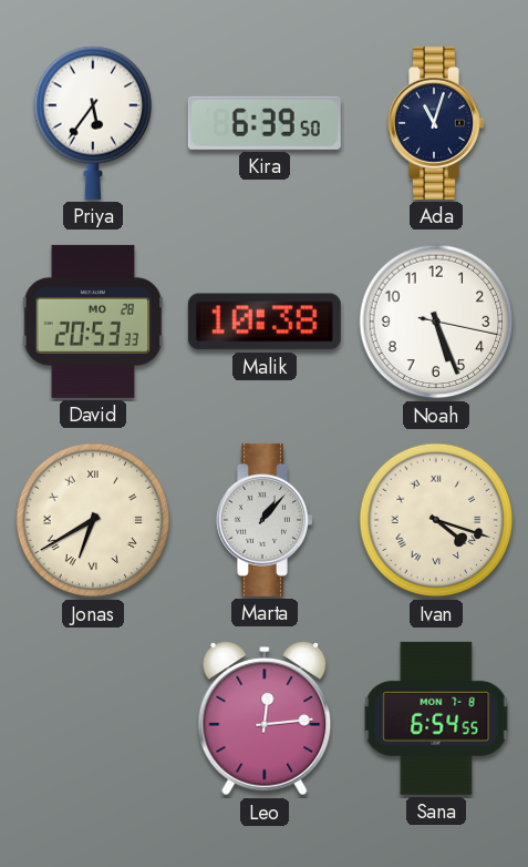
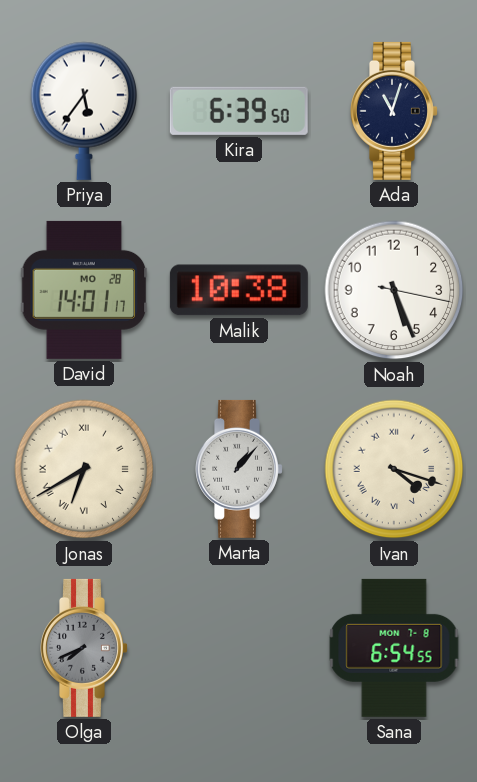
David: 20:53 -> 14:01
Olga: none -> 7:41
Leo: 12:14 -> none
